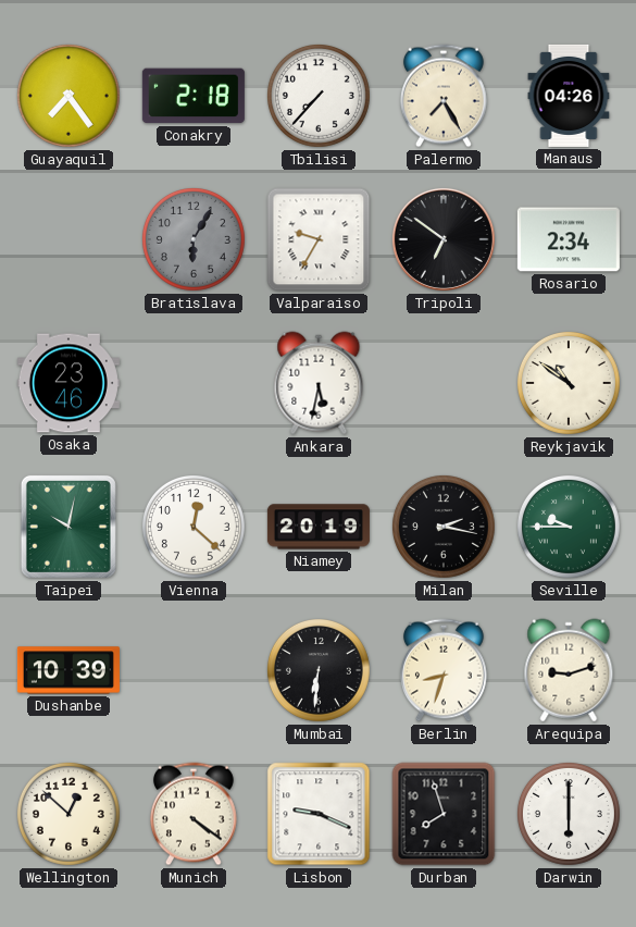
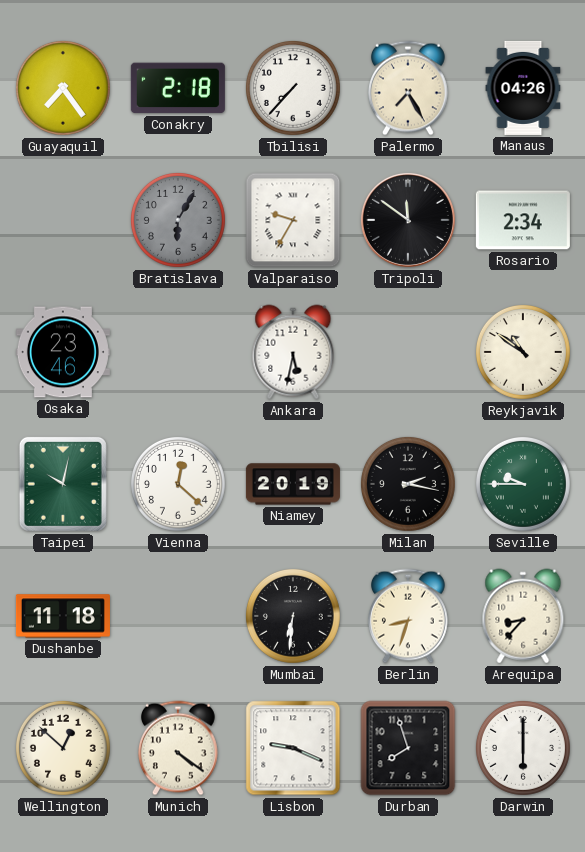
Tripoli: 6:51 -> 11:51
Dushanbe: 10:39 -> 11:18
Arequipa: 9:12 -> 8:37
